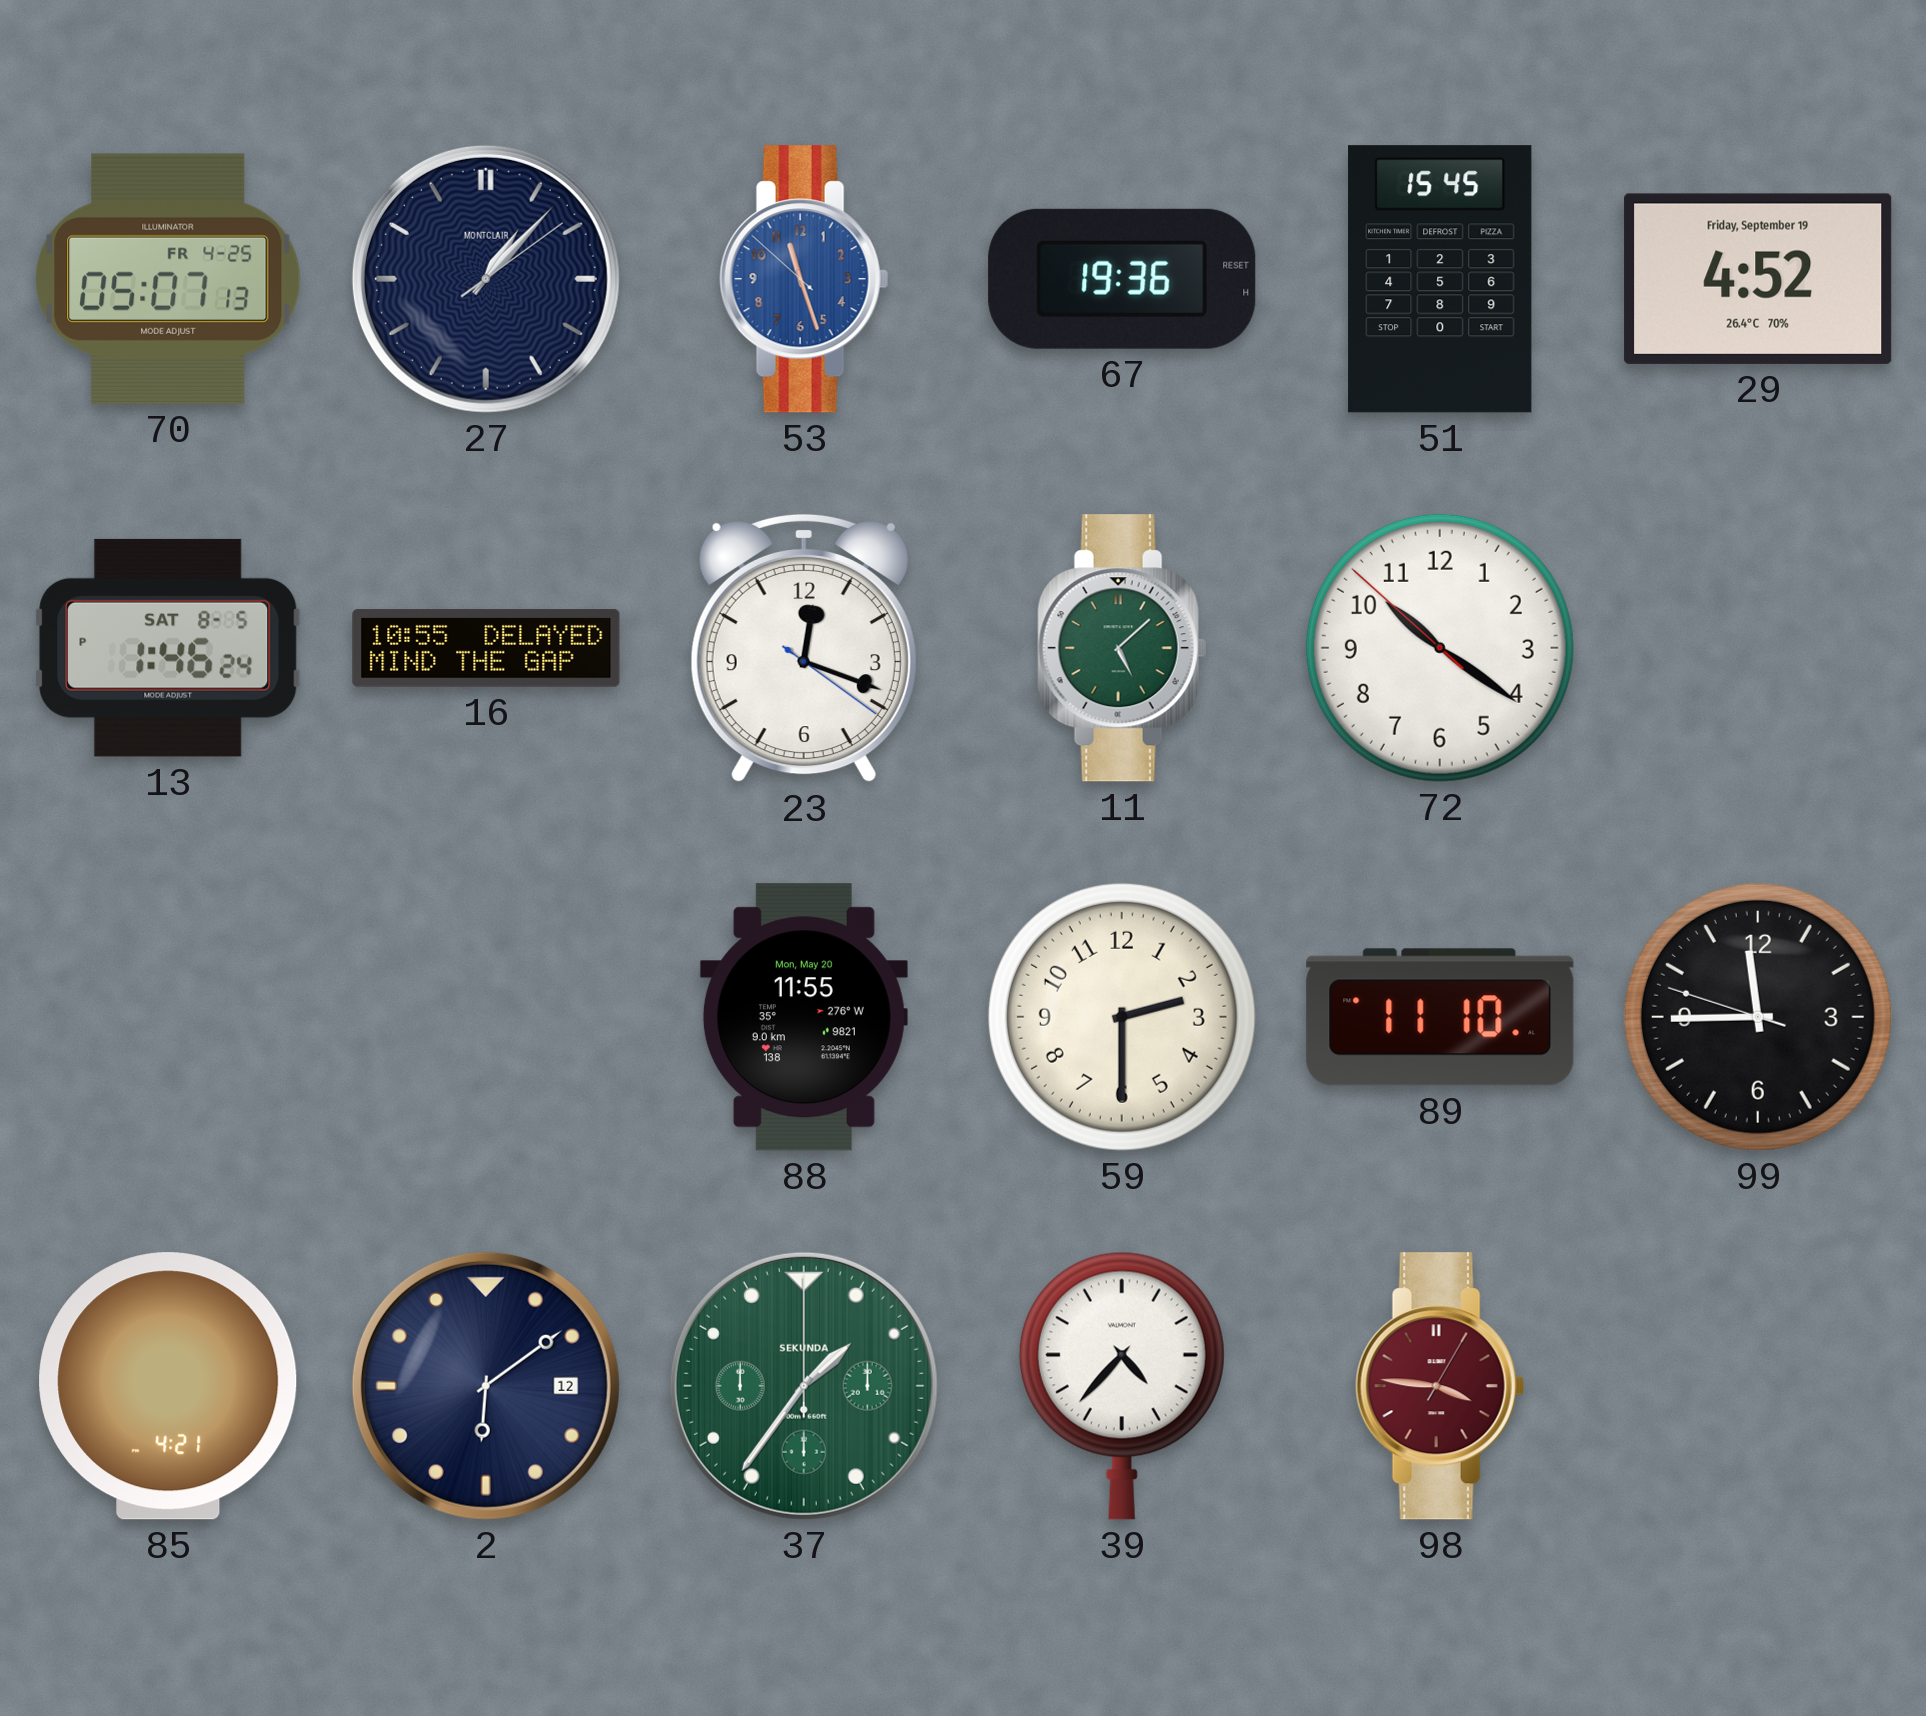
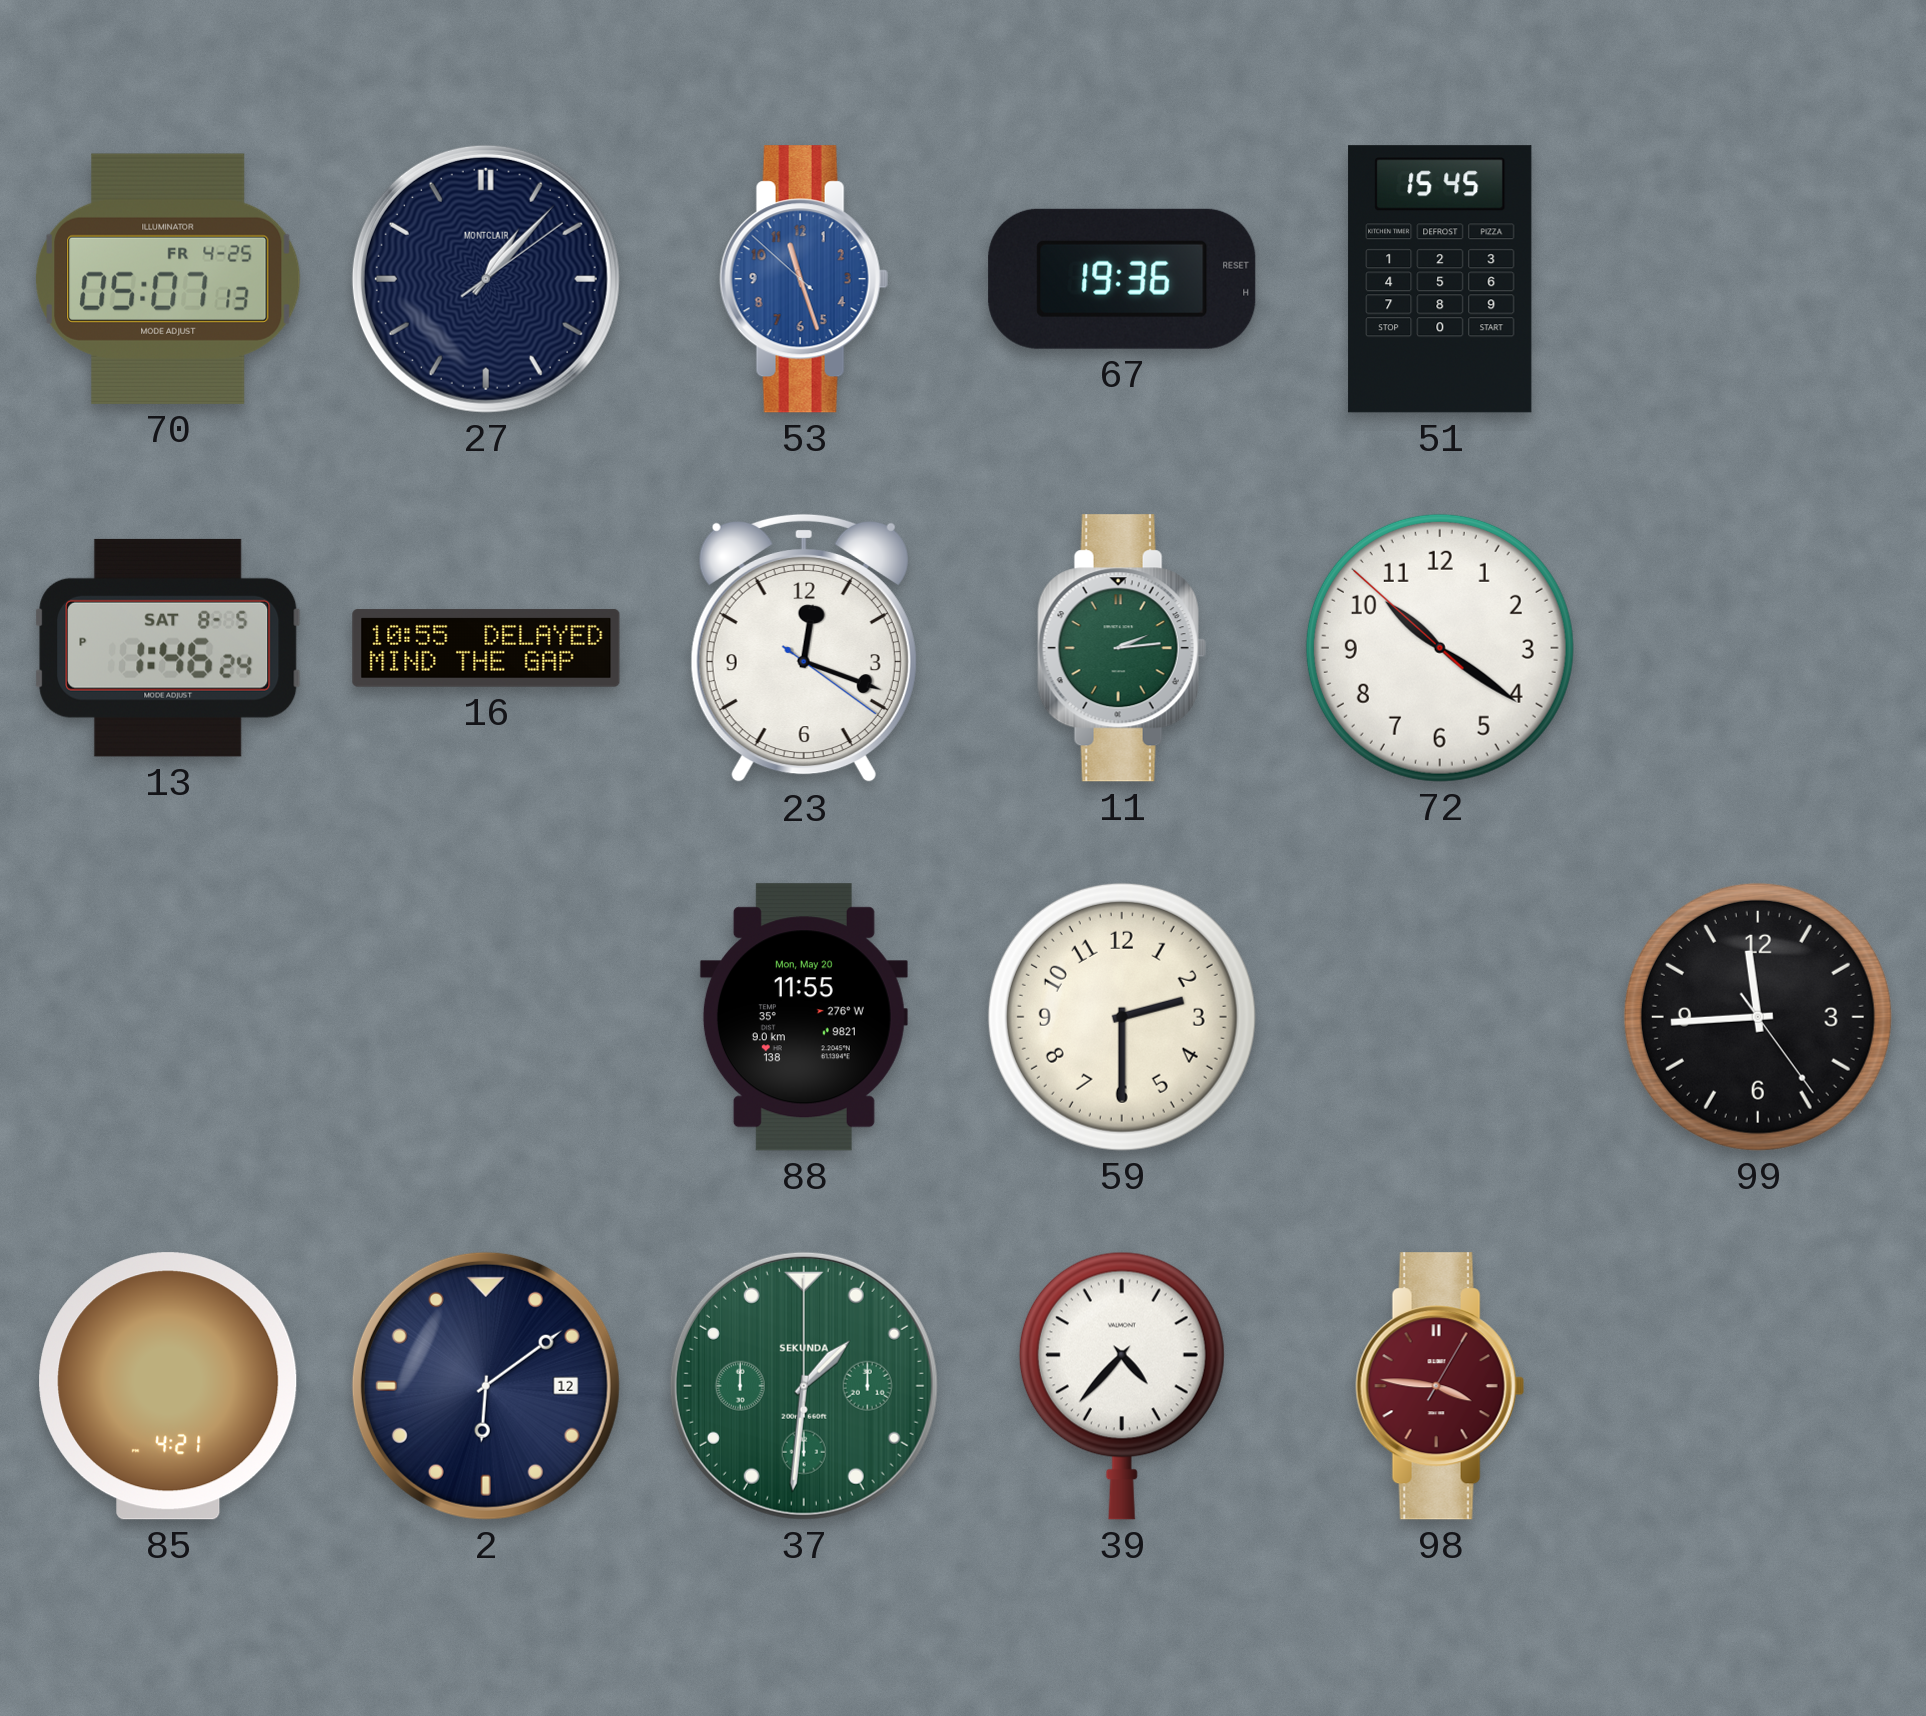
29: 4:52 -> none
11: 5:08 -> 2:14
89: 11:10 -> none
99: 11:44:48 -> 11:44:24
37: 1:36 -> 1:31
